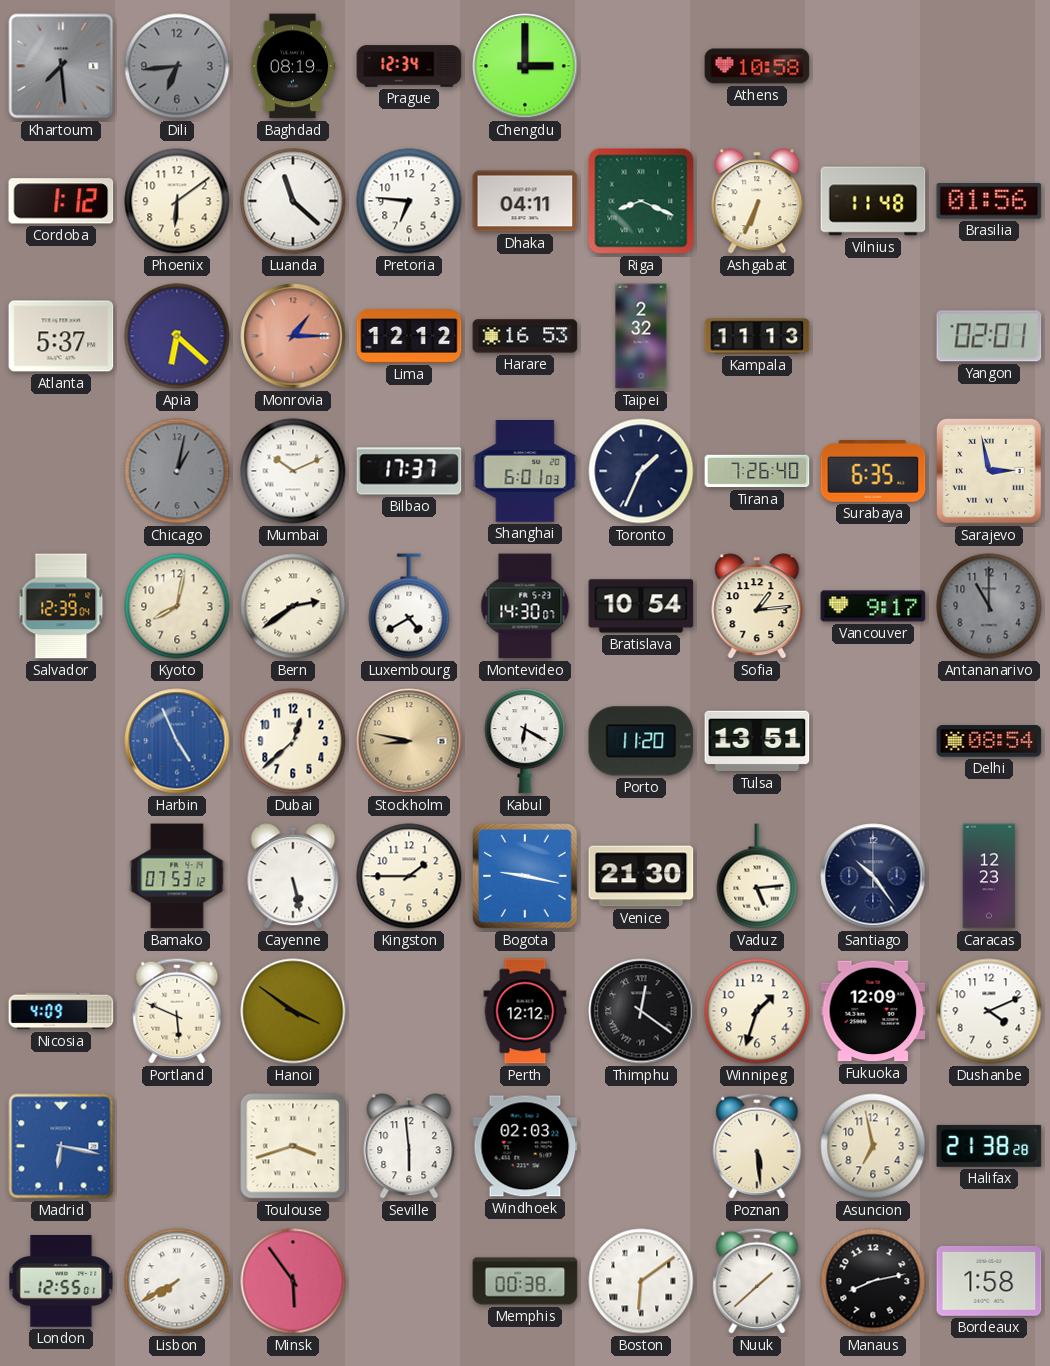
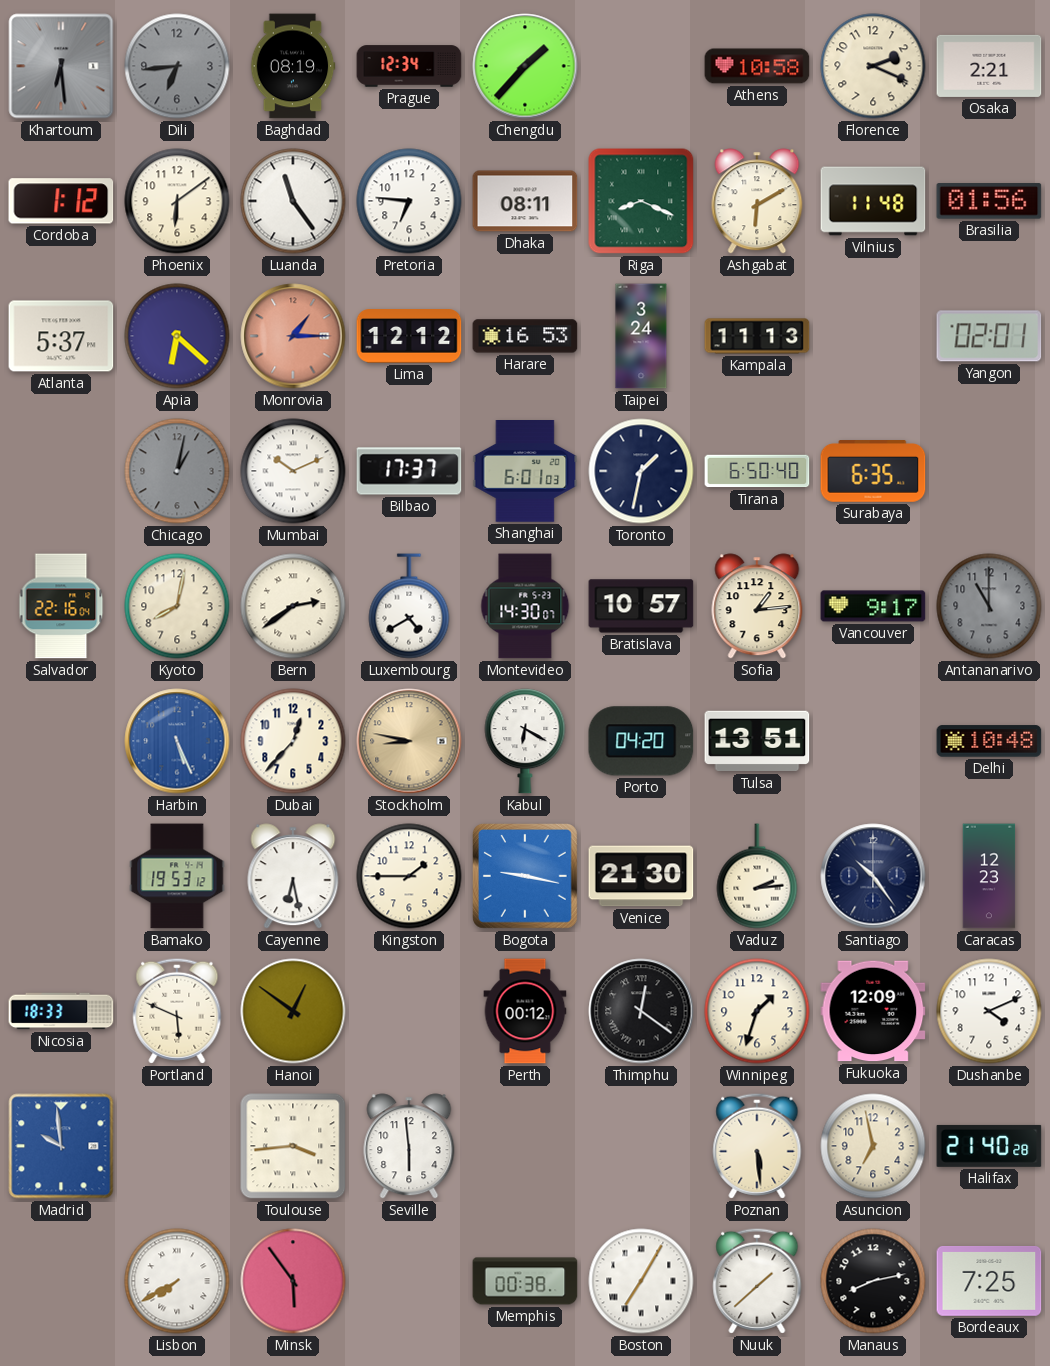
Khartoum: 7:29 -> 6:29
Chengdu: 3:00 -> 1:37
Florence: none -> 2:19
Osaka: none -> 2:21
Luanda: 11:22 -> 11:24
Dhaka: 04:11 -> 08:11
Ashgabat: 6:34 -> 6:10
Taipei: 2:32 -> 3:24
Toronto: 1:34 -> 1:32
Tirana: 7:26 -> 6:50
Sarajevo: 2:58 -> none
Salvador: 12:39 -> 22:16
Bratislava: 10:54 -> 10:57
Harbin: 4:56 -> 5:26
Dubai: 12:38 -> 12:37
Porto: 11:20 -> 04:20
Delhi: 08:54 -> 10:48
Bamako: 07:53 -> 19:53
Cayenne: 5:28 -> 6:28
Vaduz: 5:14 -> 2:14
Nicosia: 4:09 -> 18:33
Hanoi: 3:51 -> 12:51
Perth: 12:12 -> 00:12
Madrid: 6:17 -> 9:59
Toulouse: 3:42 -> 3:44
Windhoek: 02:03 -> none
Halifax: 21:38 -> 21:40
London: 12:55 -> none
Boston: 6:09 -> 7:05
Bordeaux: 1:58 -> 7:25
